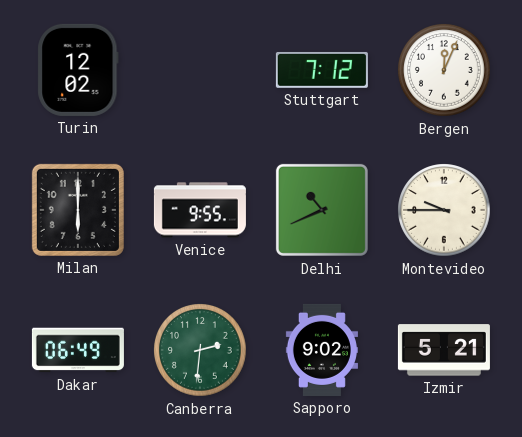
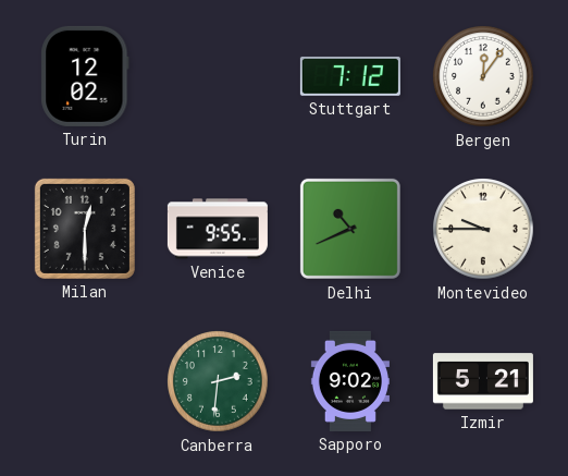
Bergen: 12:04 -> 12:06
Milan: 6:00 -> 12:30
Dakar: 06:49 -> none
